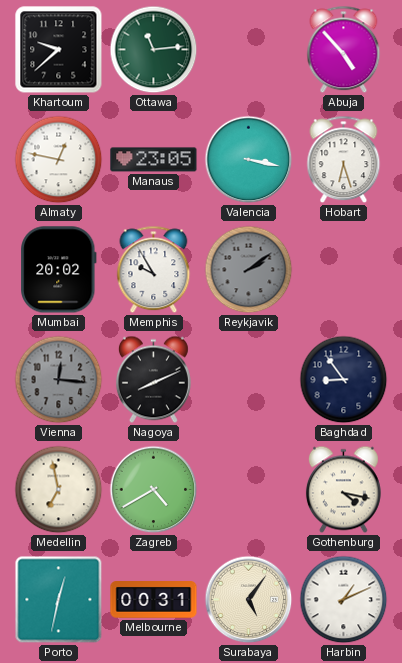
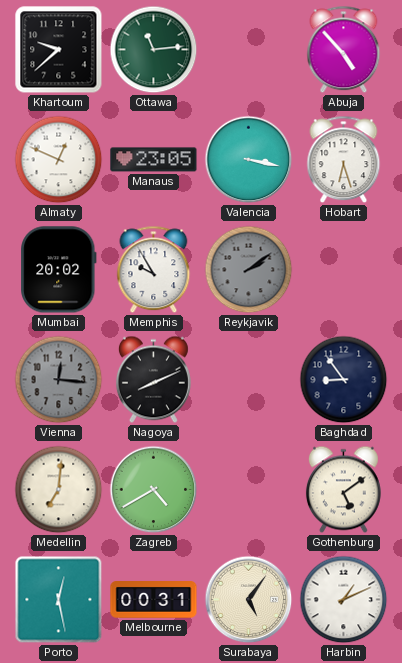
Almaty: 12:47 -> 12:49
Medellin: 6:58 -> 7:01
Gothenburg: 4:17 -> 5:09
Porto: 12:32 -> 12:28
